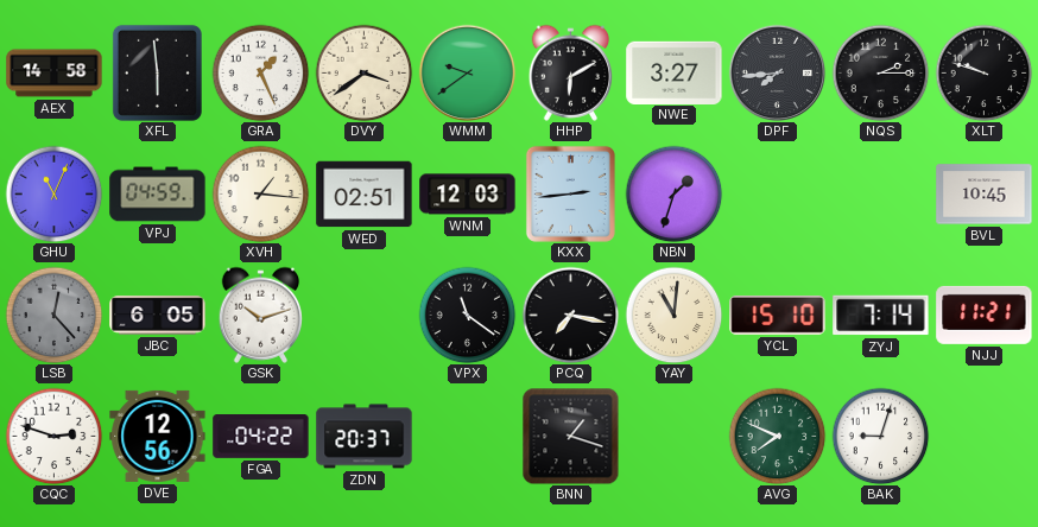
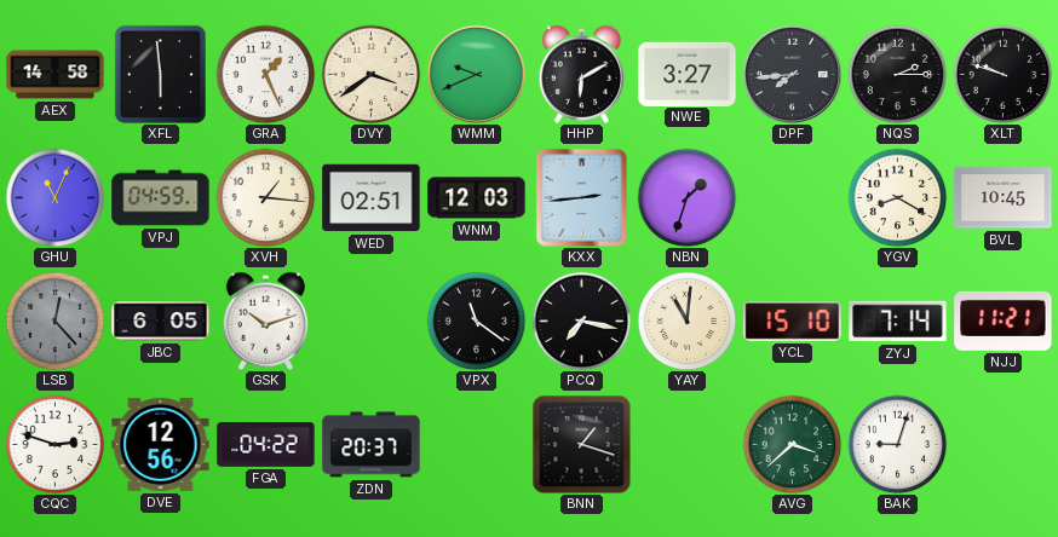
WMM: 9:39 -> 9:41
YGV: none -> 8:20
AVG: 7:49 -> 3:38
